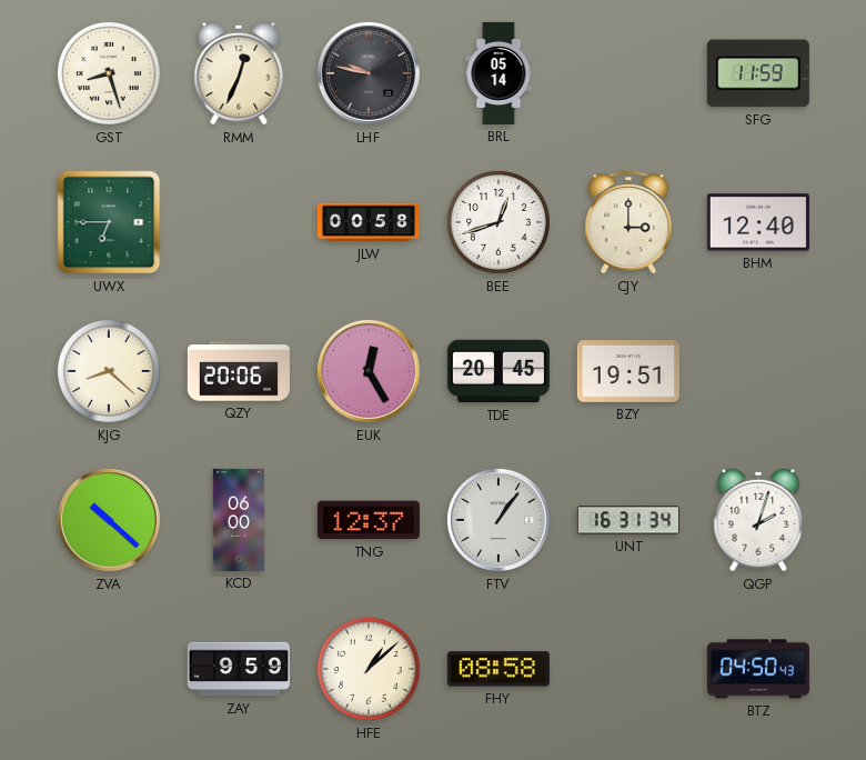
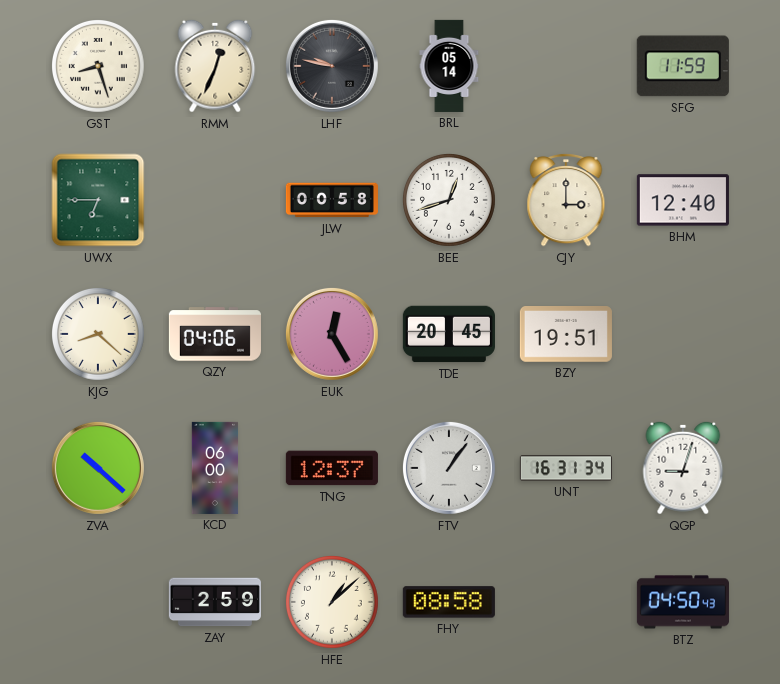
QZY: 20:06 -> 04:06
QGP: 2:03 -> 9:03
ZAY: 9:59 -> 2:59
